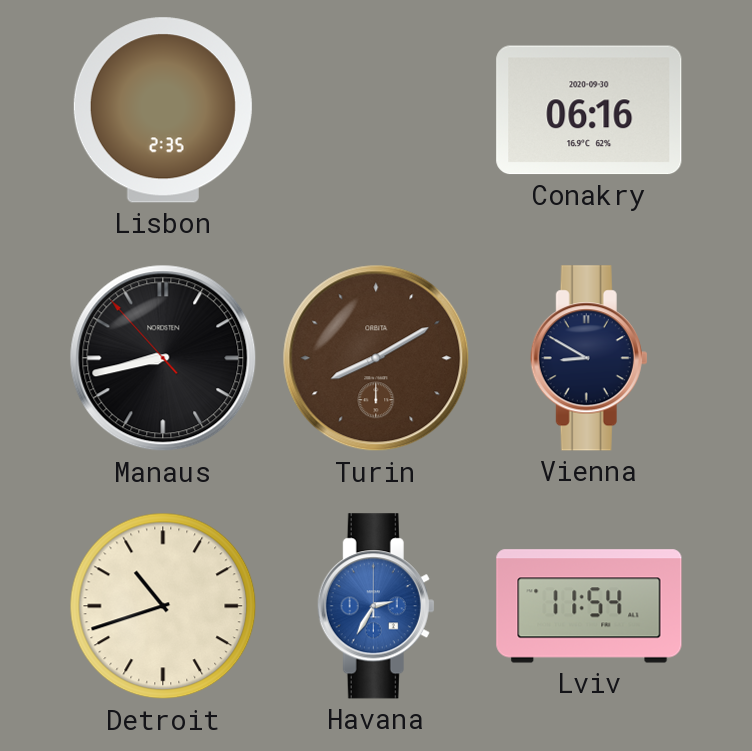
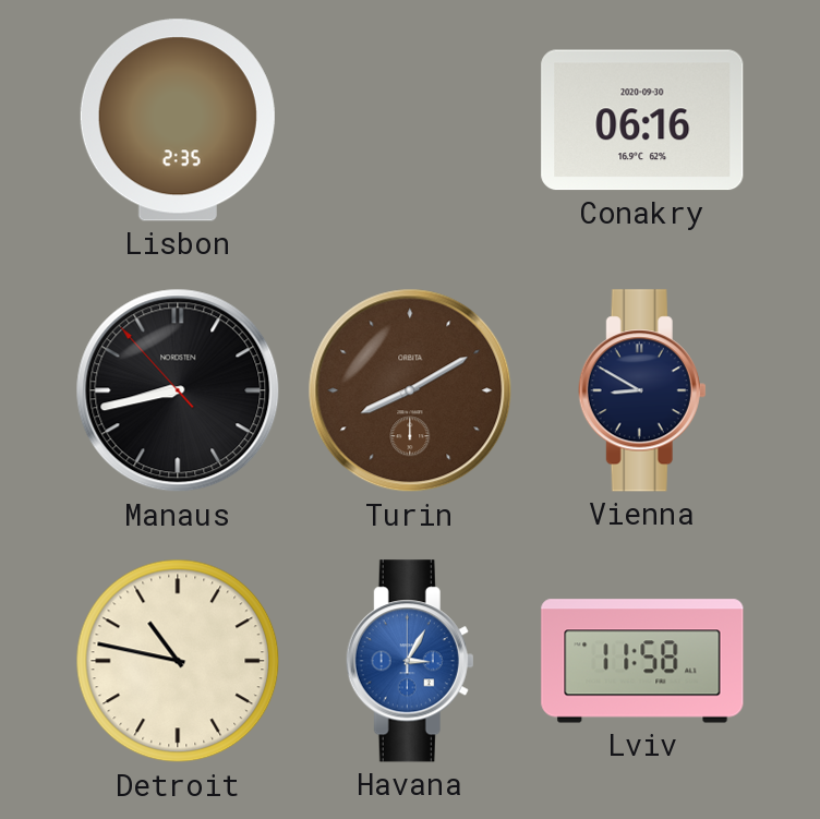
Detroit: 10:42 -> 10:47
Havana: 2:35 -> 3:05
Lviv: 11:54 -> 11:58
